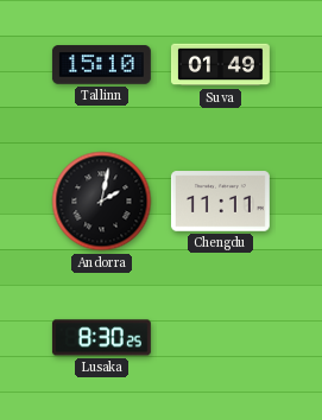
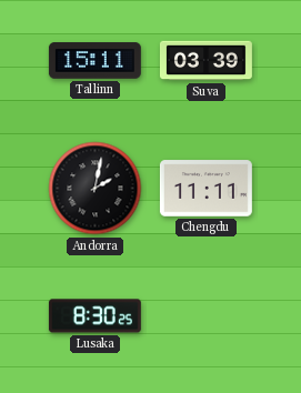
Tallinn: 15:10 -> 15:11
Suva: 01:49 -> 03:39
